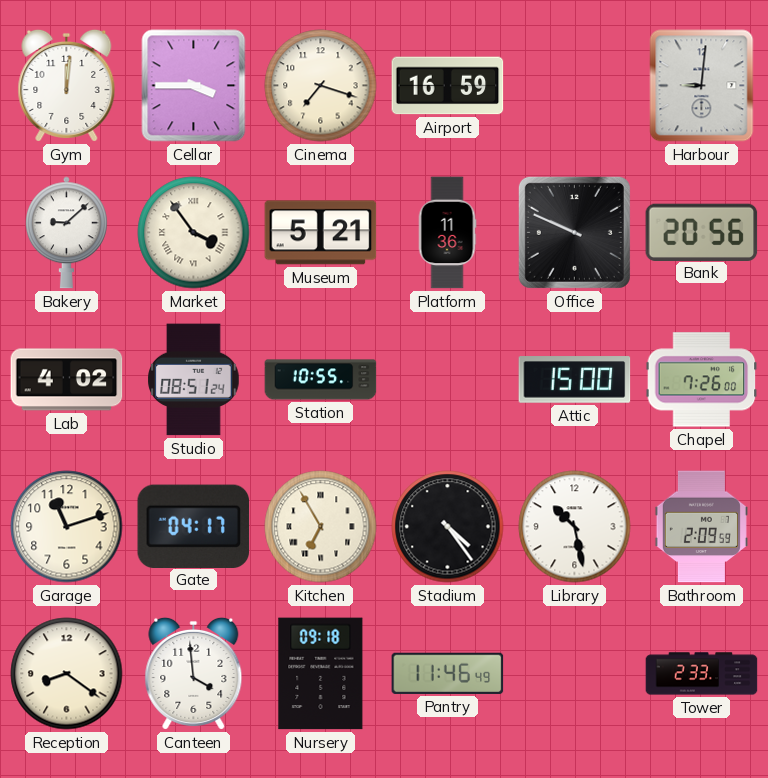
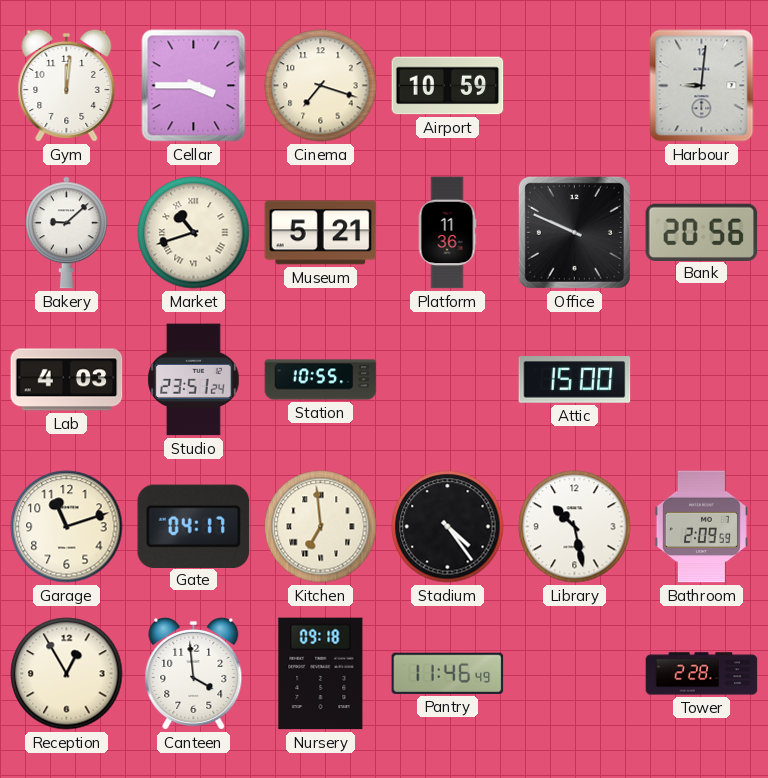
Airport: 16:59 -> 10:59
Market: 3:54 -> 10:42
Lab: 4:02 -> 4:03
Studio: 08:51 -> 23:51
Chapel: 7:26 -> none
Kitchen: 6:55 -> 6:59
Reception: 8:21 -> 12:55
Tower: 2:33 -> 2:28
